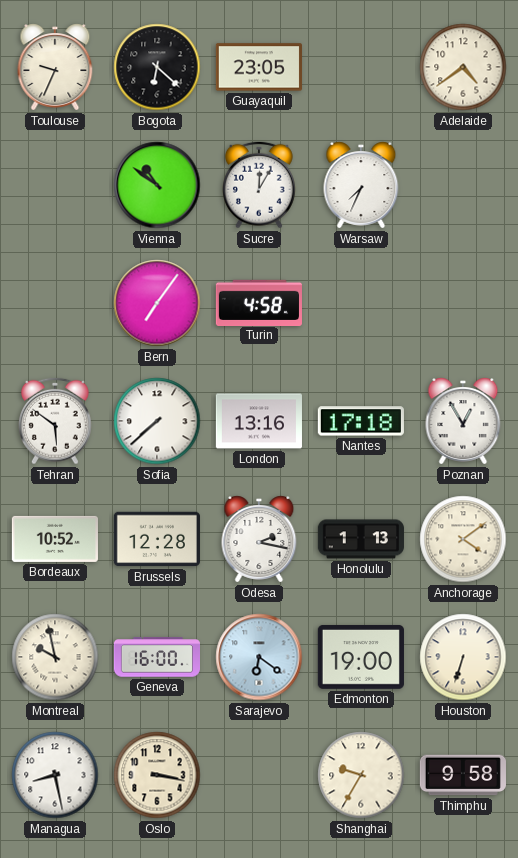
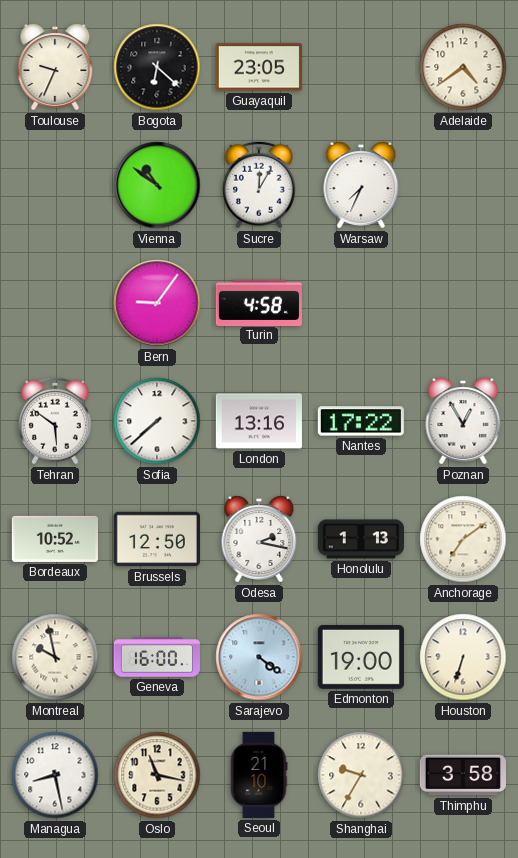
Bern: 7:06 -> 9:06
Nantes: 17:18 -> 17:22
Brussels: 12:28 -> 12:50
Anchorage: 4:09 -> 7:09
Sarajevo: 6:21 -> 4:21
Oslo: 3:17 -> 11:17
Seoul: none -> 21:10
Thimphu: 9:58 -> 3:58
